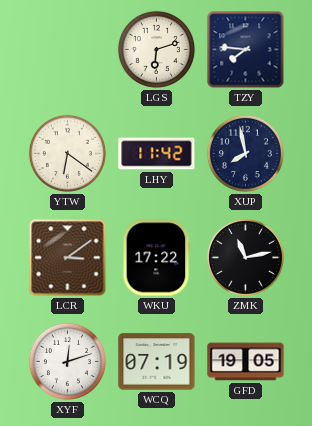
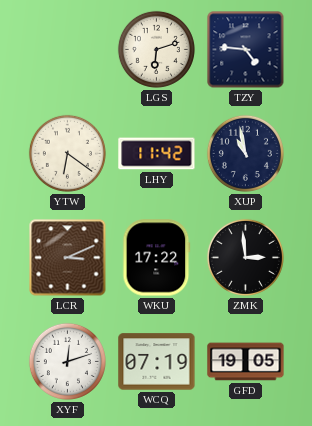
TZY: 7:46 -> 4:46
XUP: 7:58 -> 10:58
LCR: 3:09 -> 3:11
ZMK: 11:13 -> 2:59
